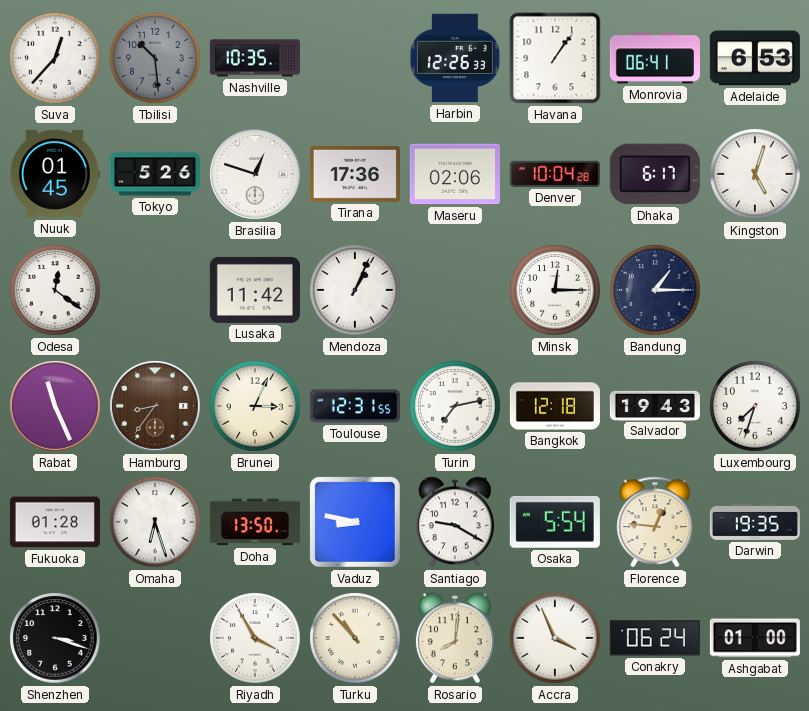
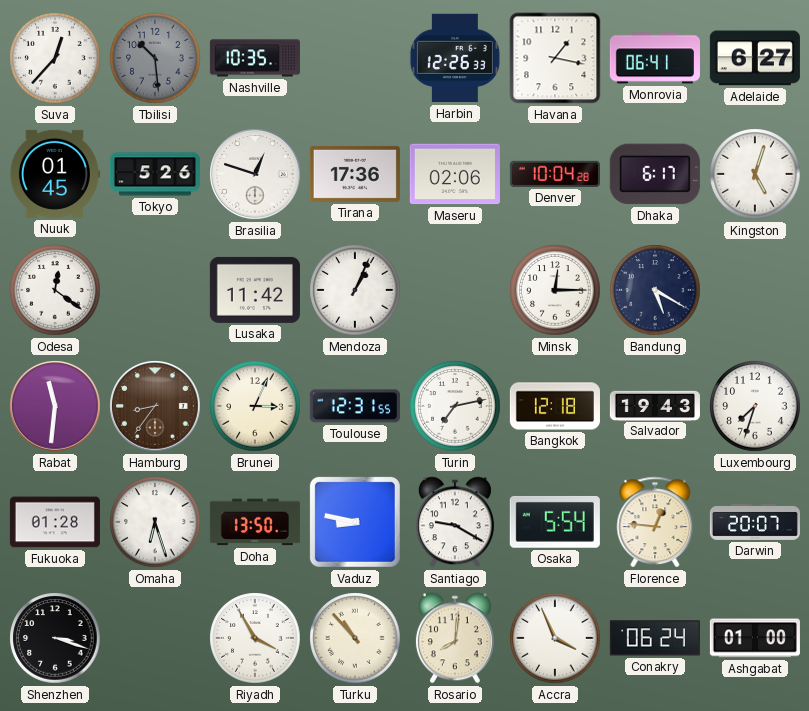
Havana: 1:06 -> 1:17
Adelaide: 6:53 -> 6:27
Bandung: 1:15 -> 5:20
Rabat: 11:26 -> 11:31
Darwin: 19:35 -> 20:07
